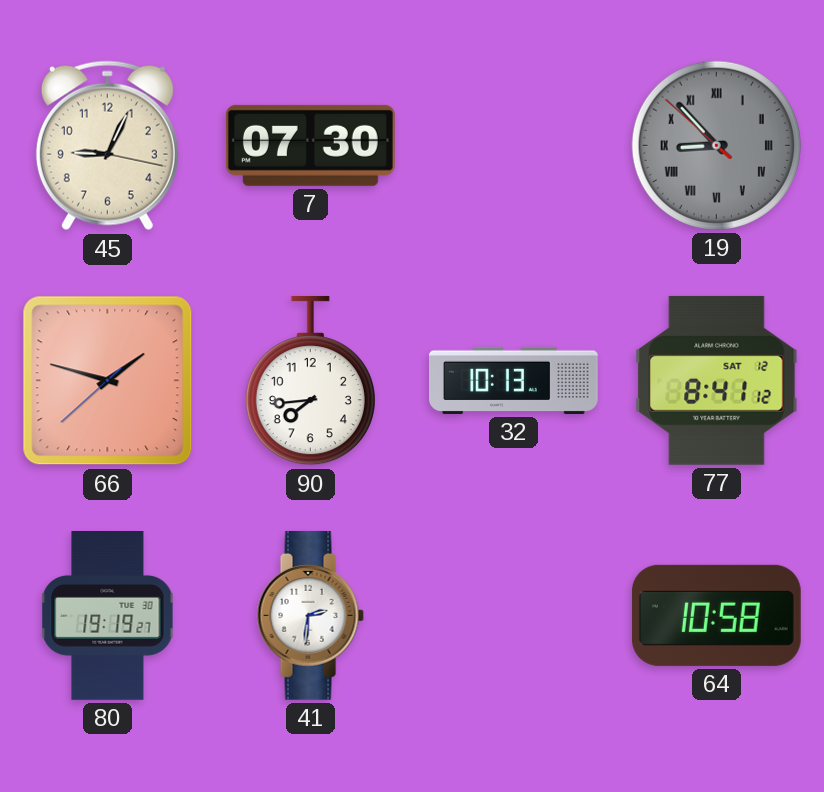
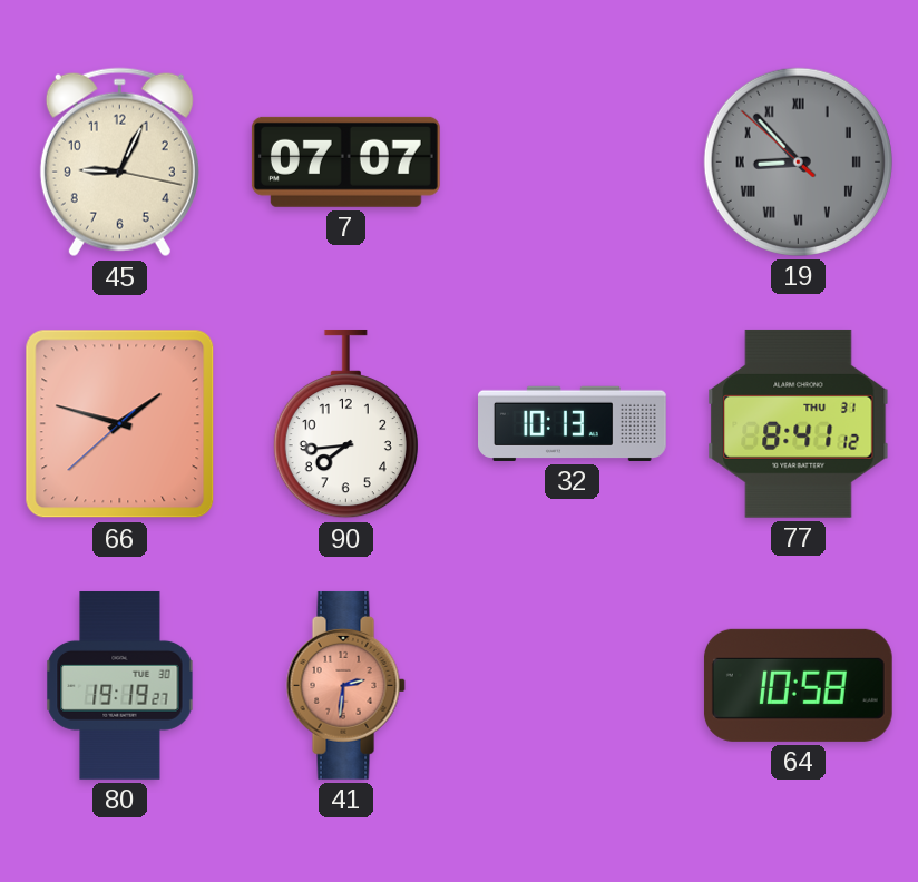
7: 07:30 -> 07:07
77 date: SAT 12 -> THU 31
41 dial: white -> salmon
